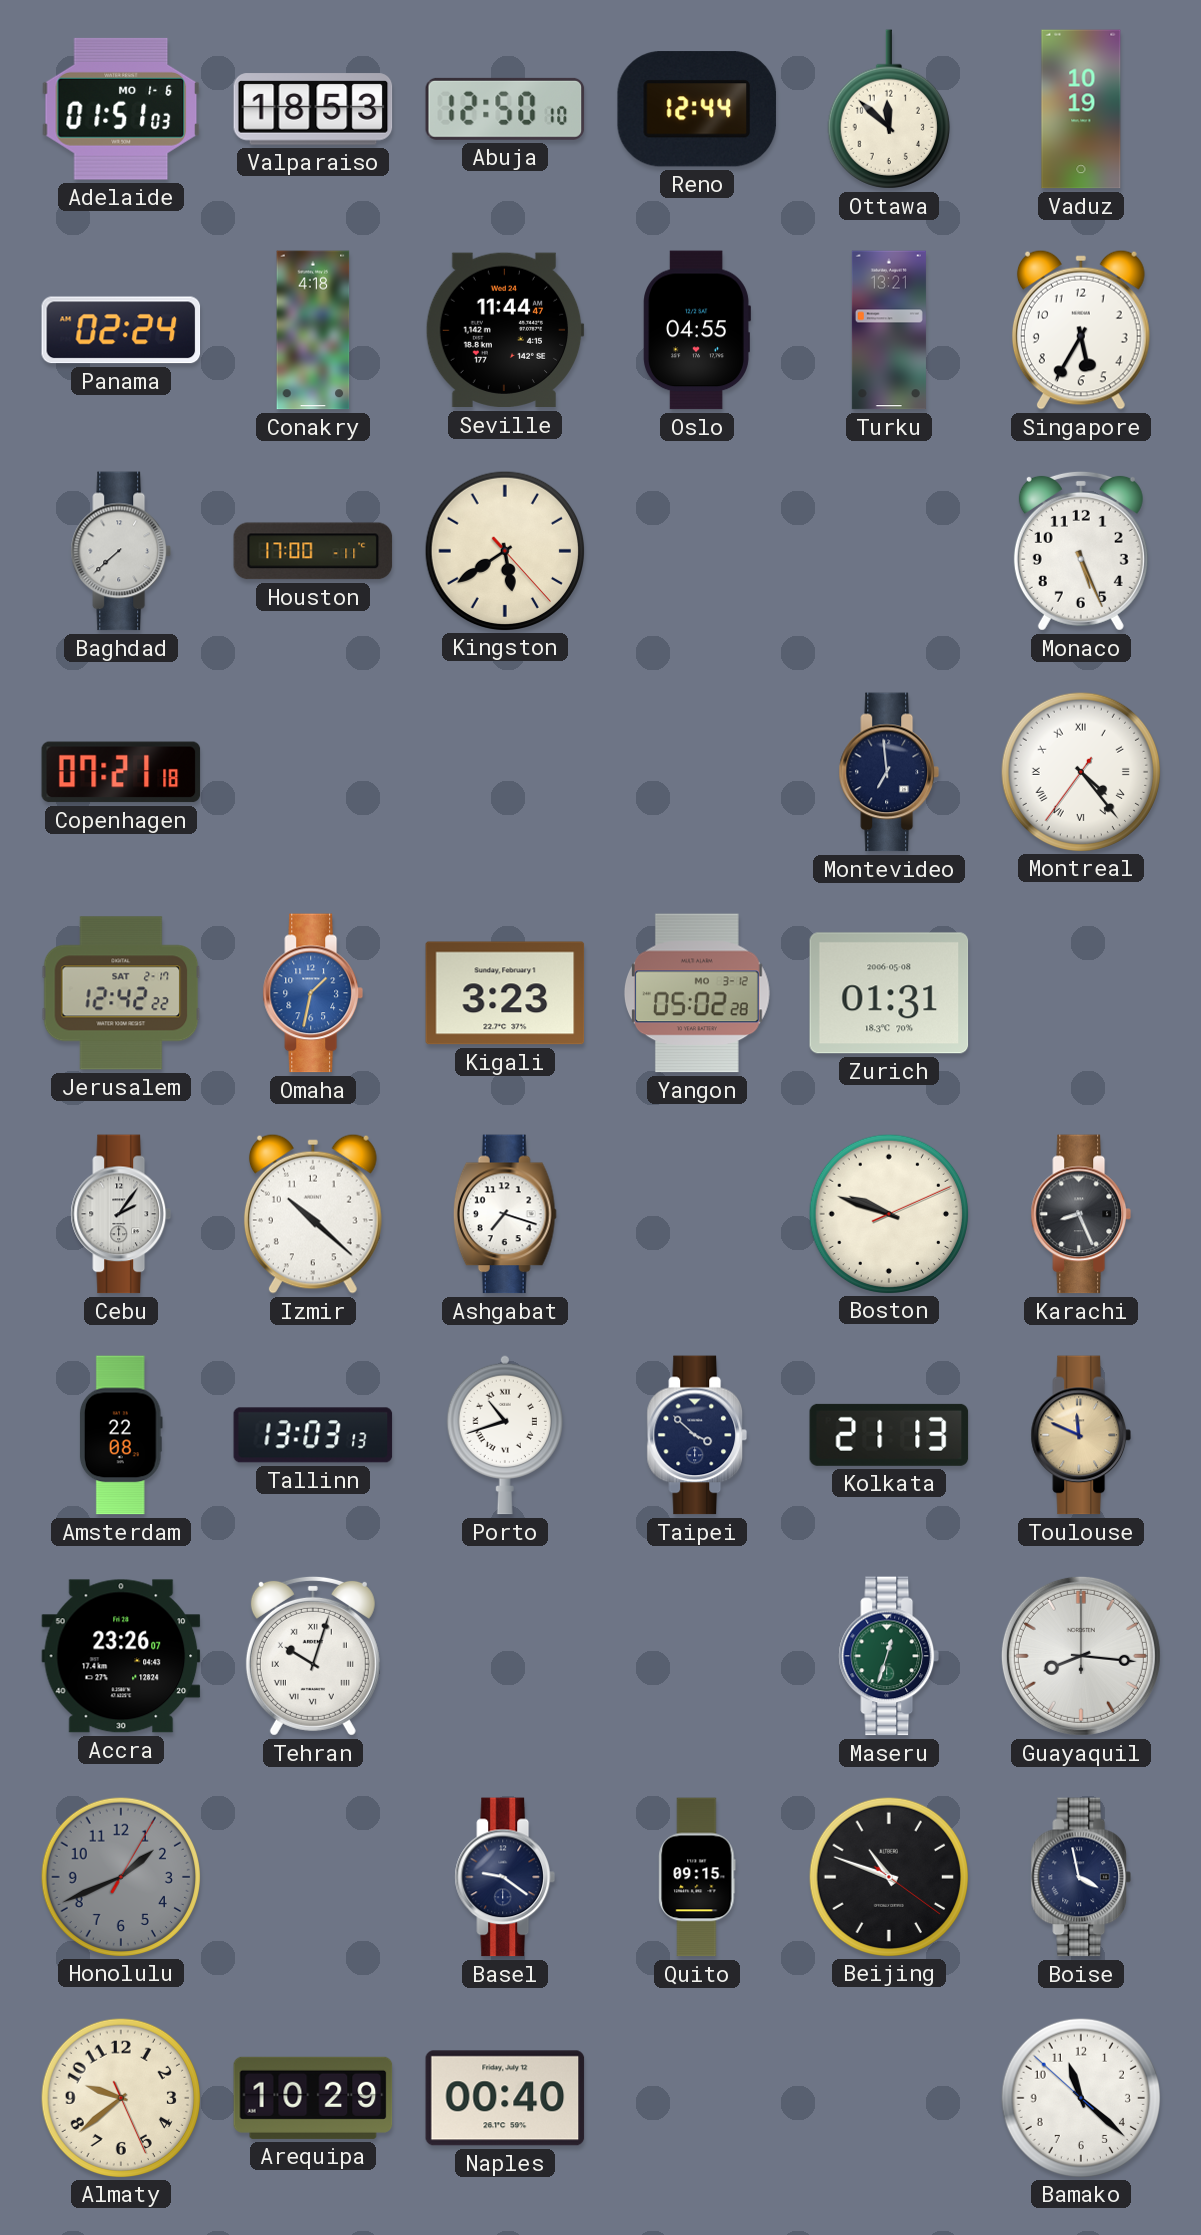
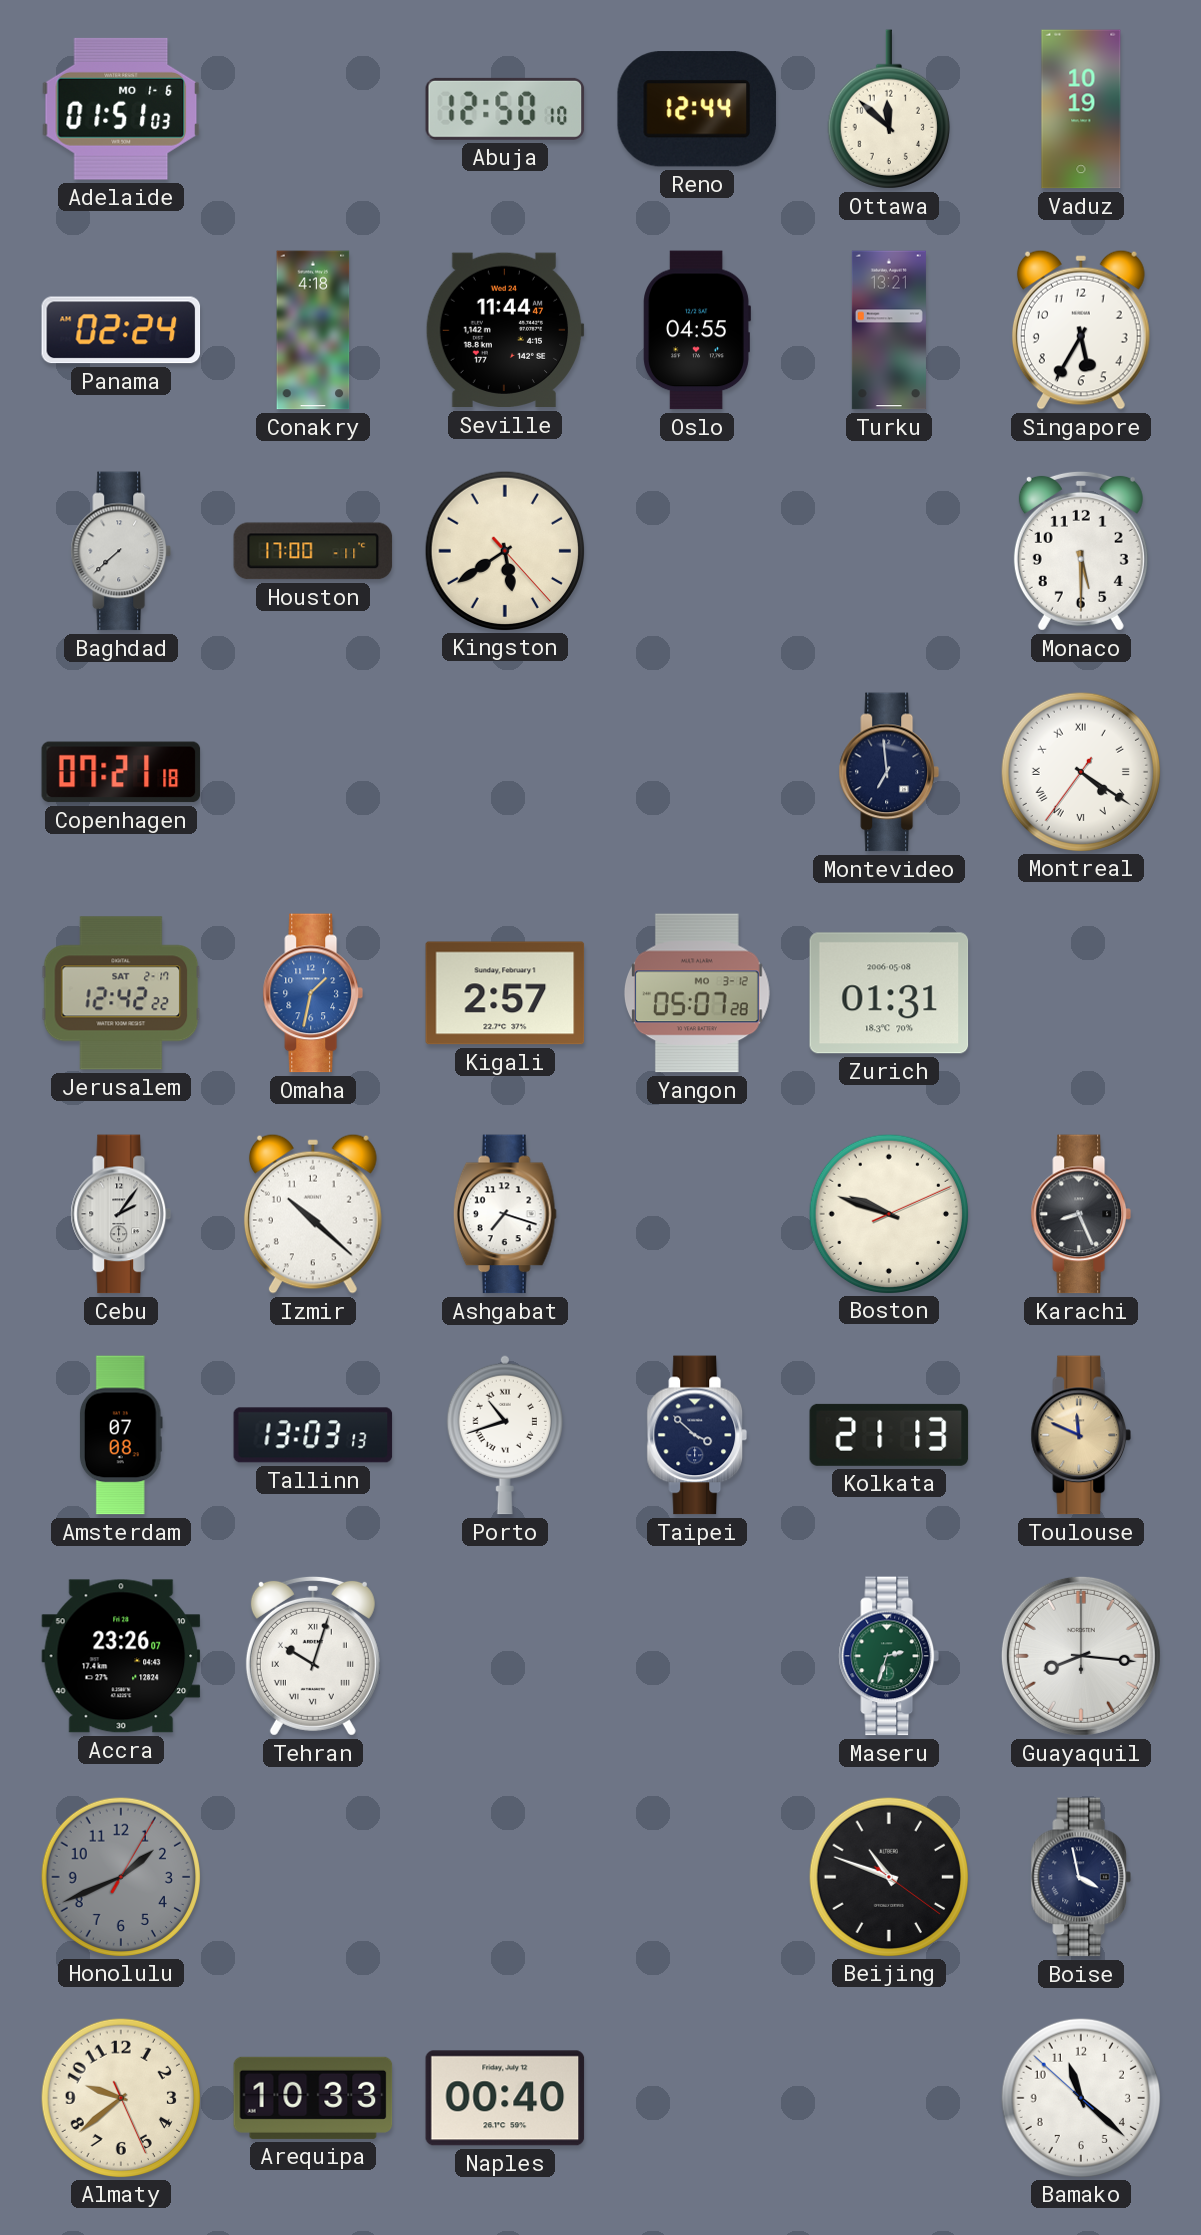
Valparaiso: 18:53 -> none
Monaco: 5:26 -> 5:30
Montreal: 4:23 -> 4:20
Kigali: 3:23 -> 2:57
Yangon: 05:02 -> 05:07
Amsterdam: 22:08 -> 07:08
Maseru: 12:33 -> 2:33
Basel: 9:21 -> none
Quito: 09:15 -> none
Arequipa: 10:29 -> 10:33
